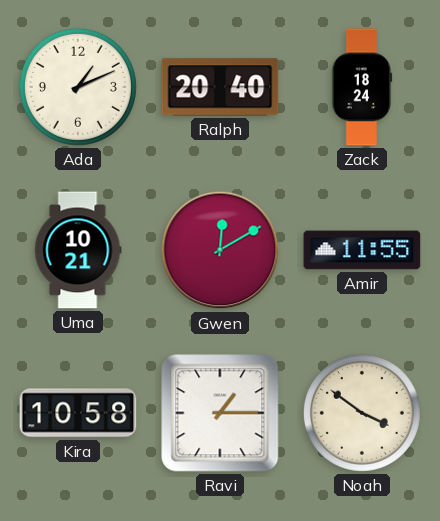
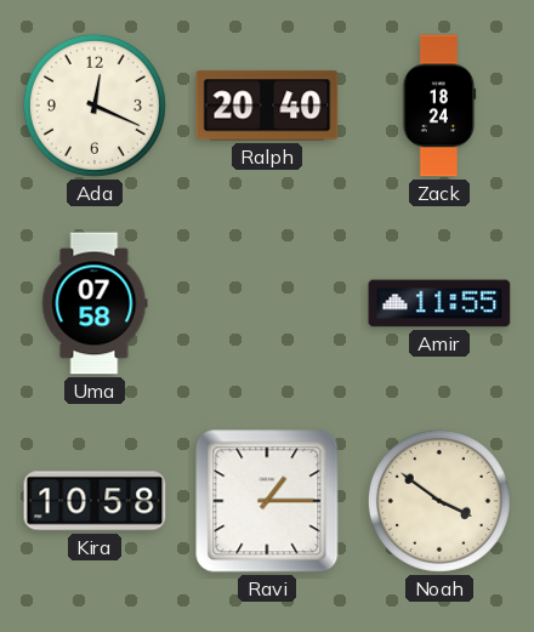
Ada: 1:11 -> 12:19
Uma: 10:21 -> 07:58
Gwen: 12:10 -> none
